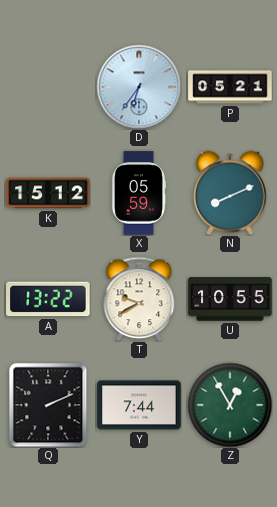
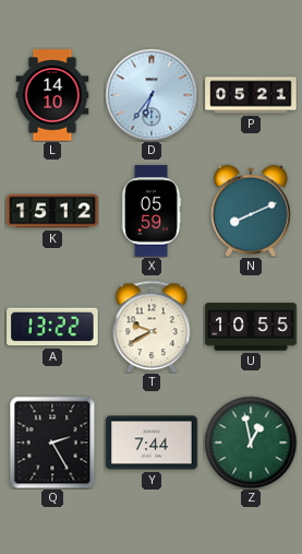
L: none -> 14:10
Q: 2:11 -> 2:25
Z: 12:55 -> 12:58
